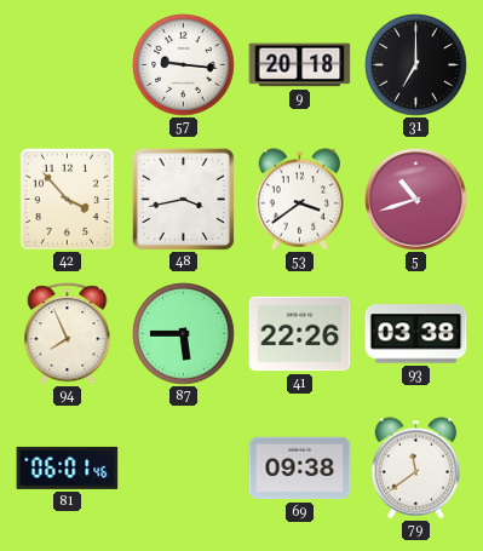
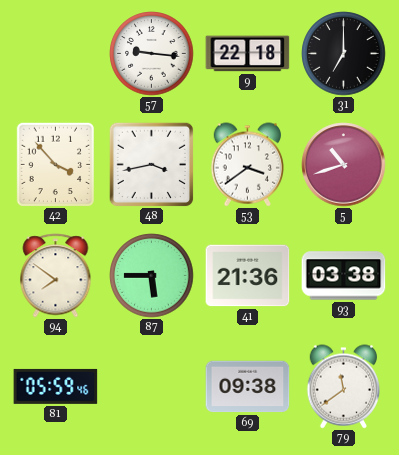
9: 20:18 -> 22:18
94: 7:56 -> 7:51
41: 22:26 -> 21:36
81: 06:01 -> 05:59
